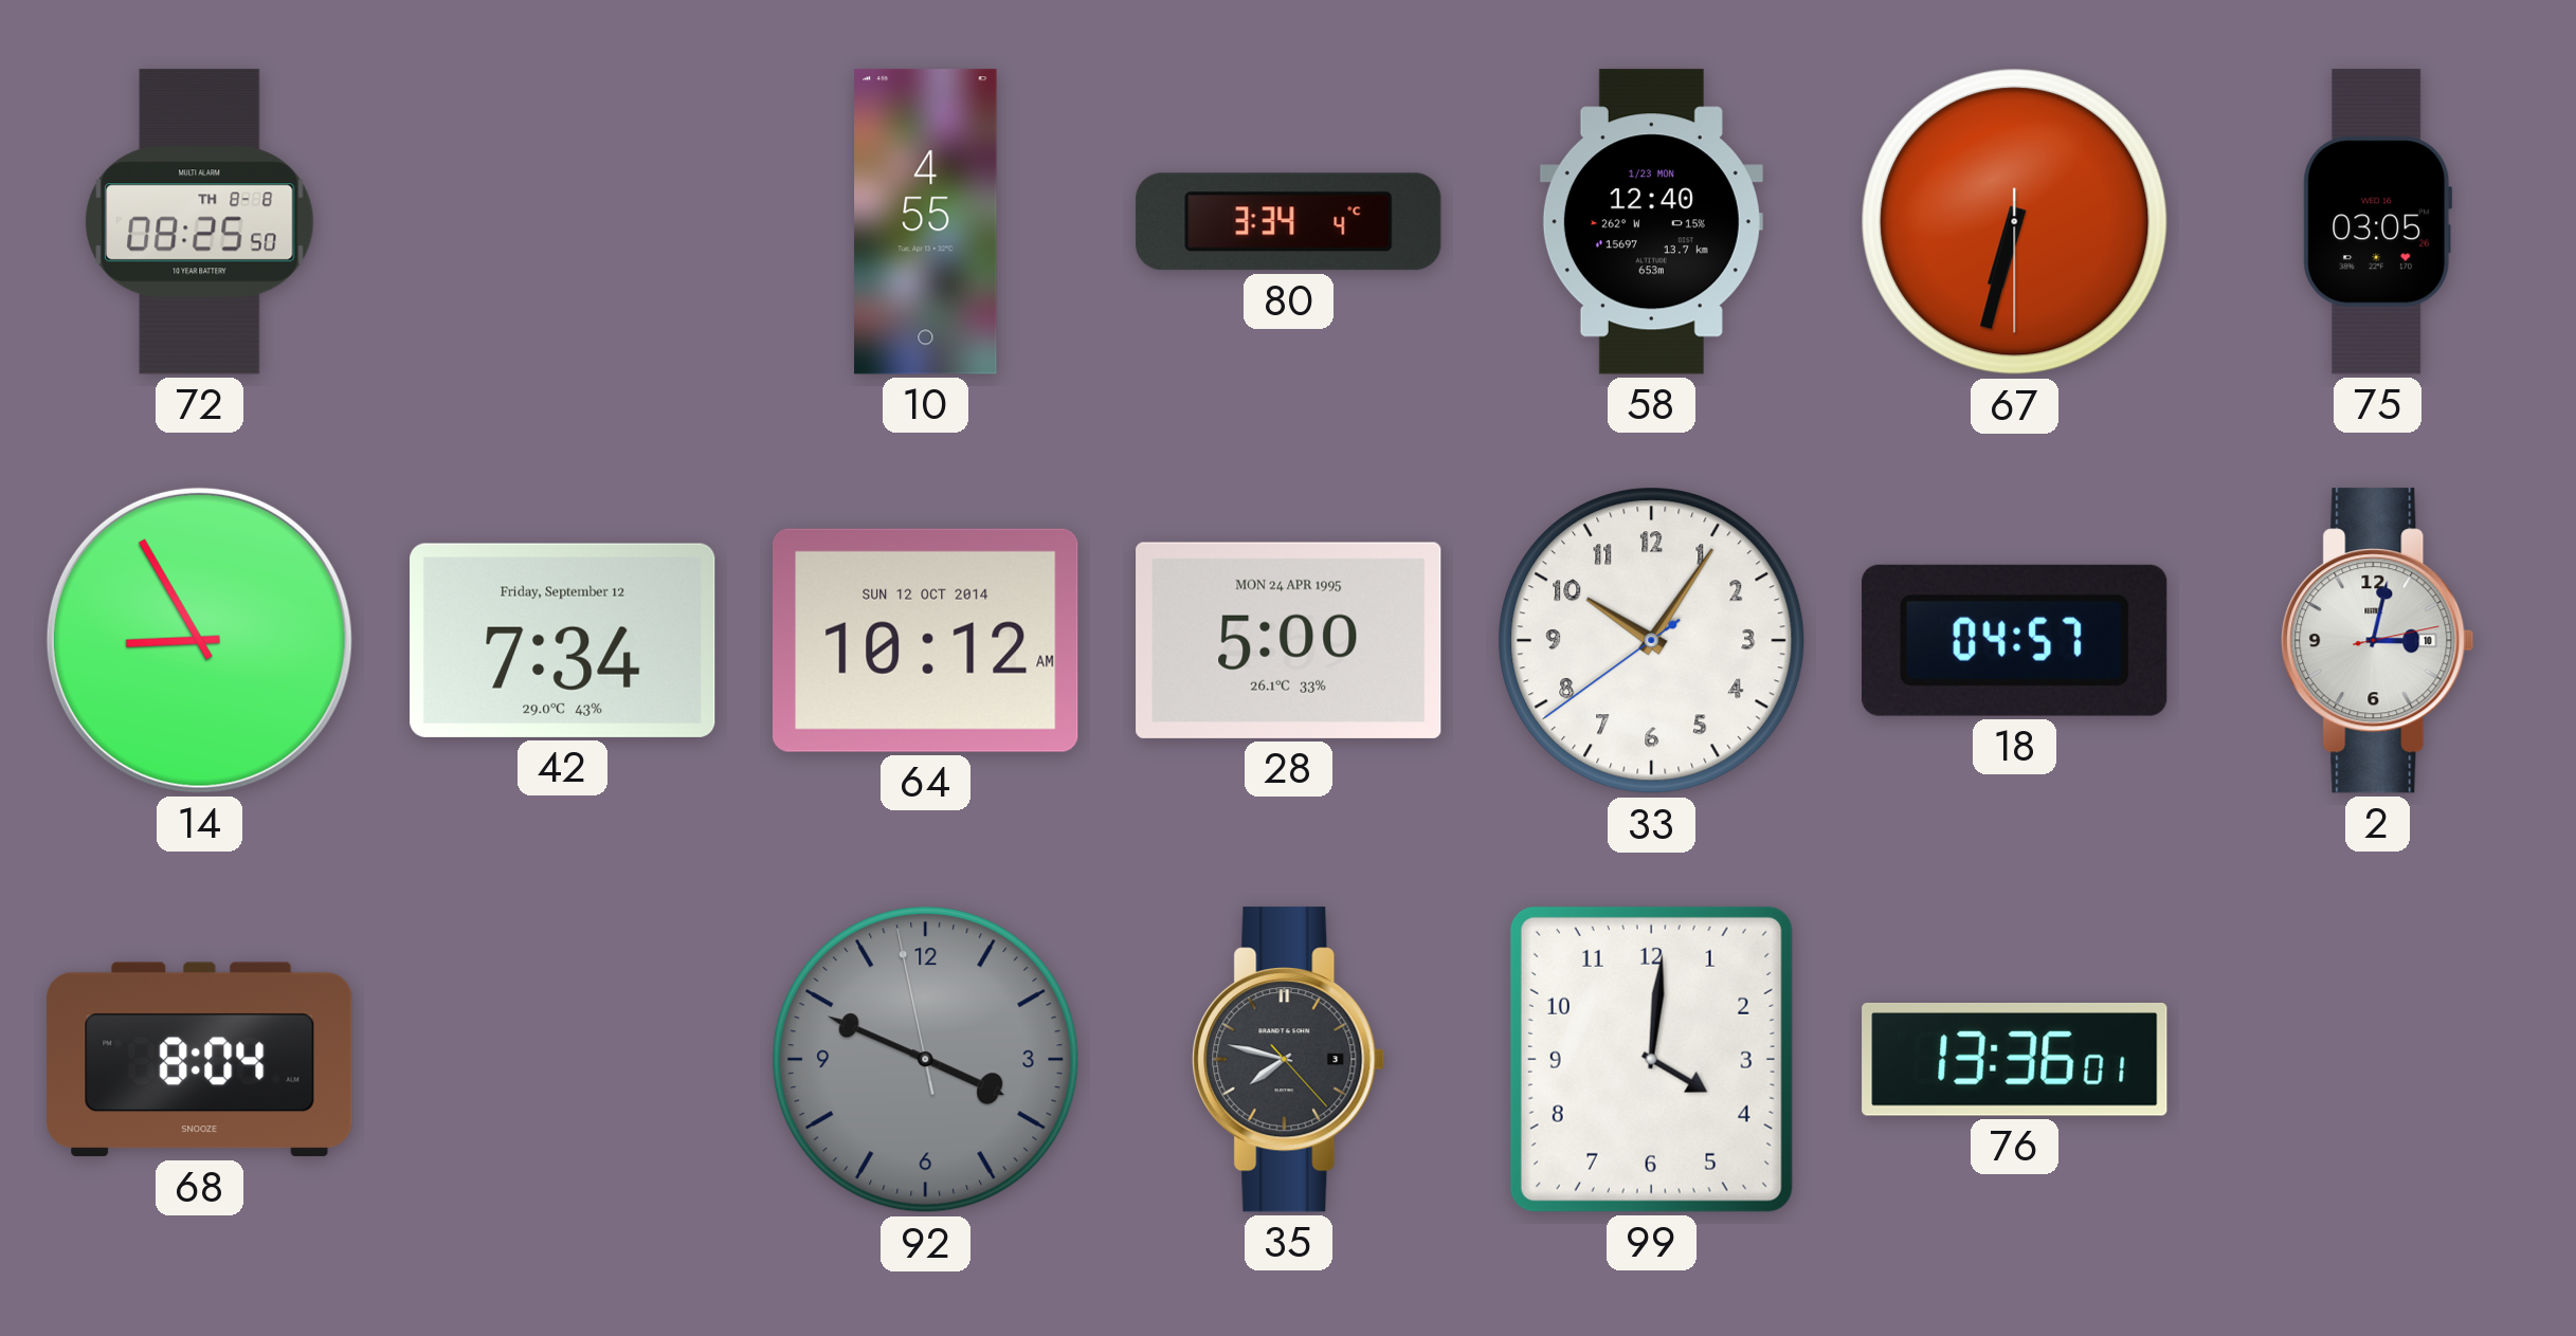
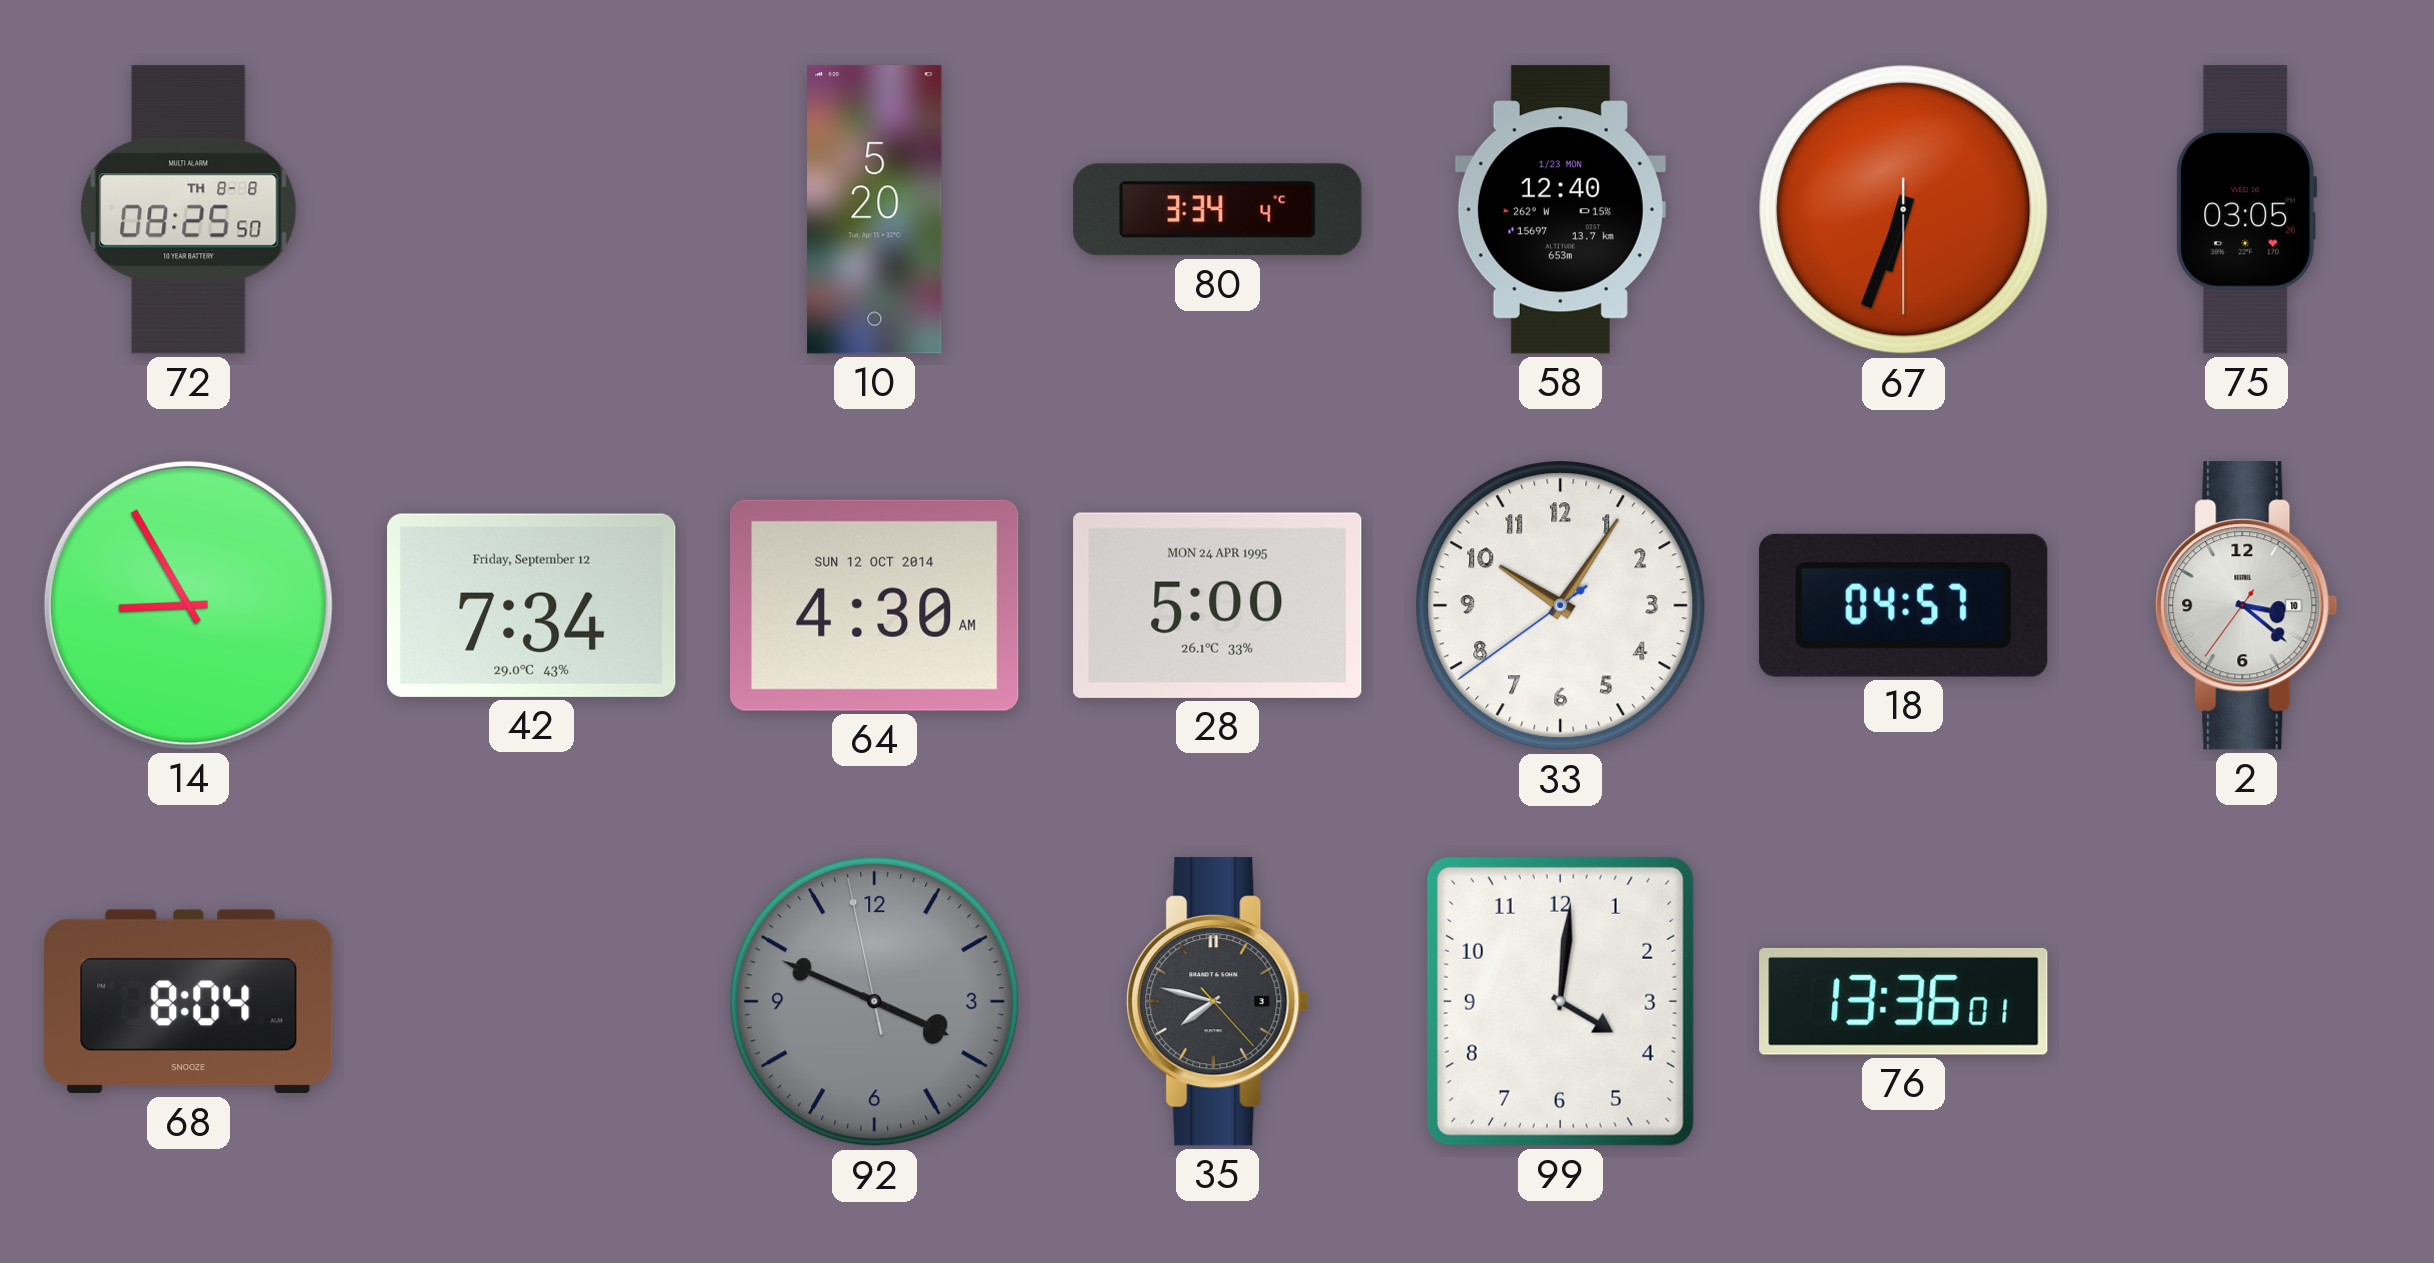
10: 4:55 -> 5:20
67: 6:32 -> 6:33
64: 10:12 -> 4:30
2: 3:02 -> 3:21
